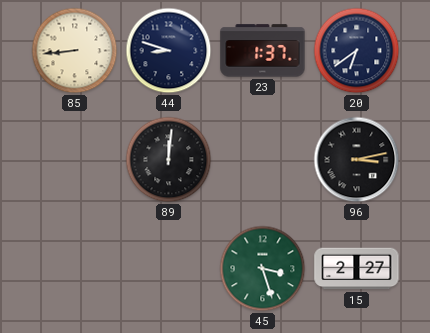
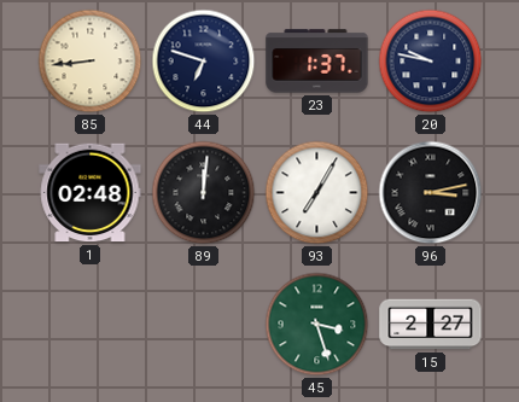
44: 8:48 -> 6:48
20: 6:39 -> 9:47
1: none -> 02:48
93: none -> 7:05
